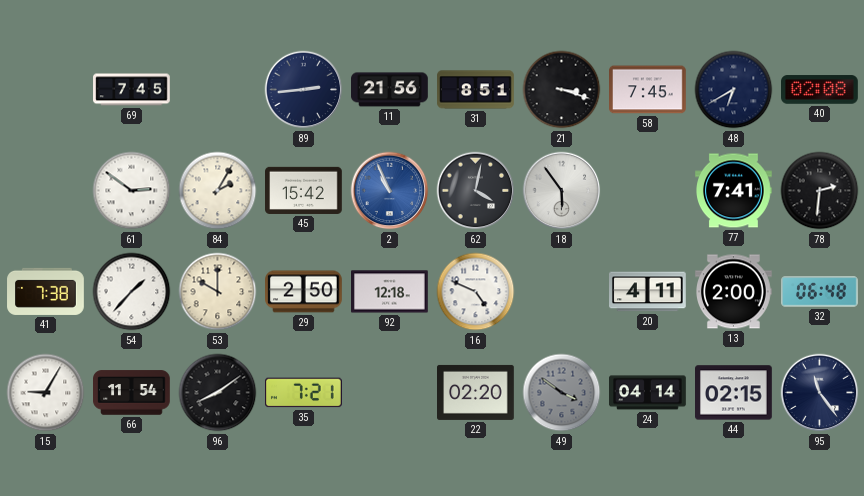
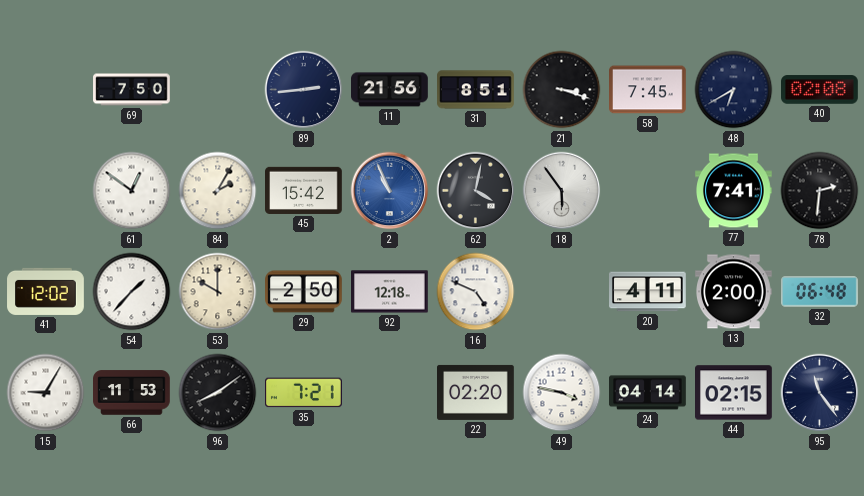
69: 7:45 -> 7:50
61: 2:51 -> 12:51
41: 7:38 -> 12:02
66: 11:54 -> 11:53
49: 3:51 -> 3:47
49 dial: grey -> white
